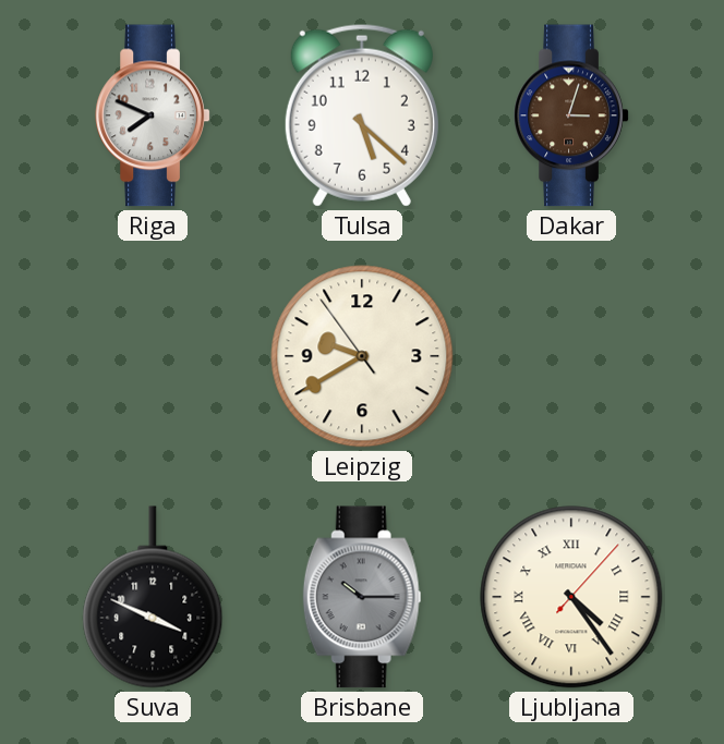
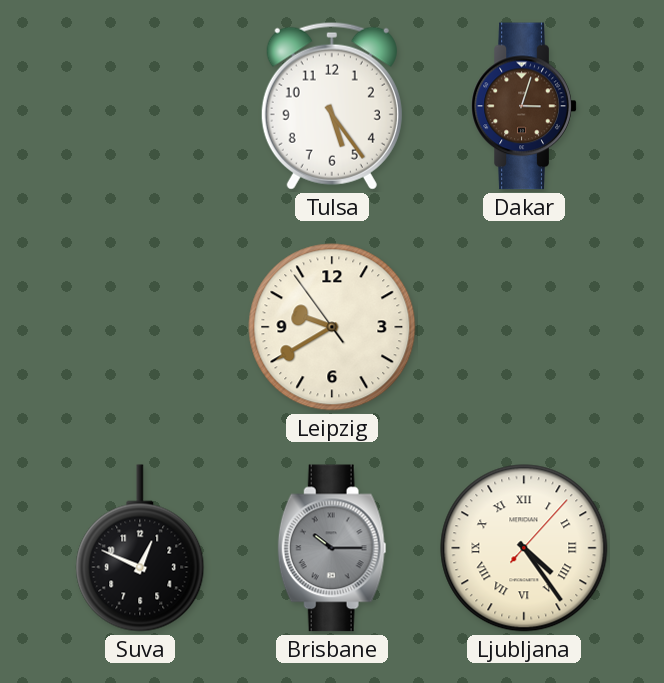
Riga: 7:49 -> none
Tulsa: 5:22 -> 5:24
Suva: 3:49 -> 12:49
